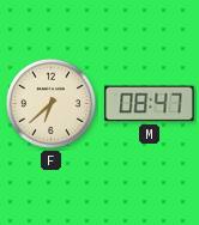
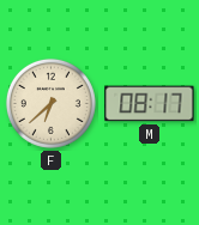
M: 08:47 -> 08:17
